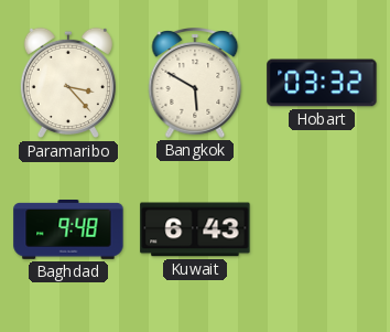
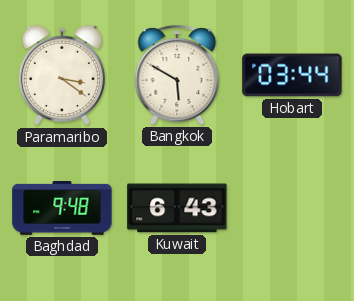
Paramaribo: 3:23 -> 3:21
Hobart: 03:32 -> 03:44
